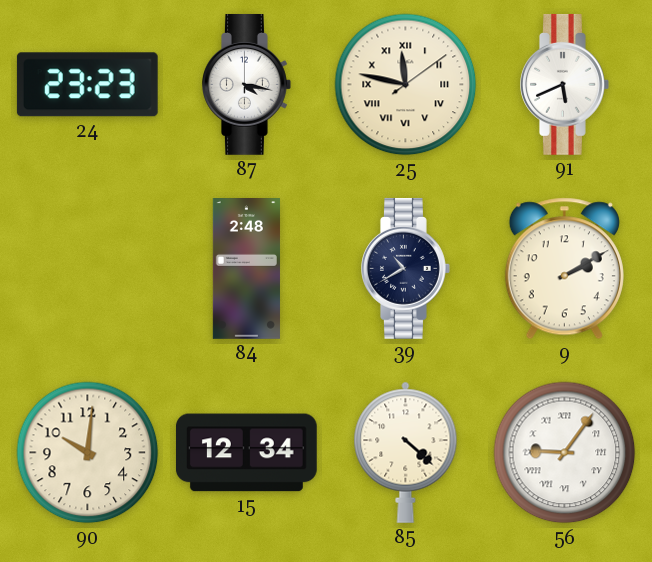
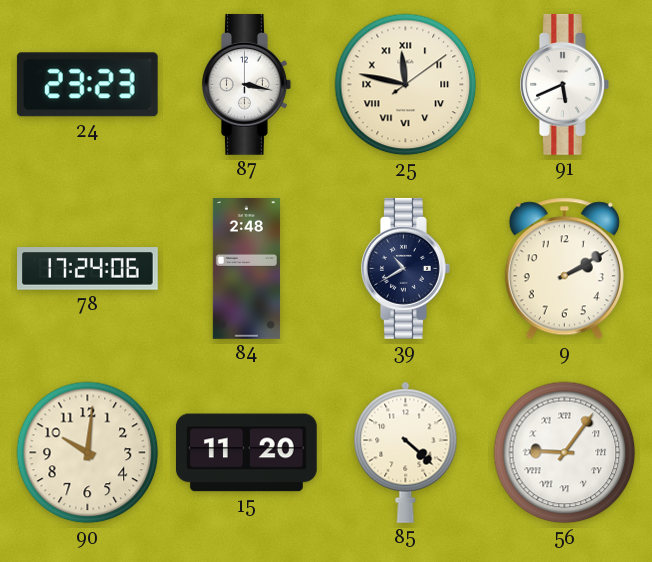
87: 4:17 -> 3:17
78: none -> 17:24
15: 12:34 -> 11:20
